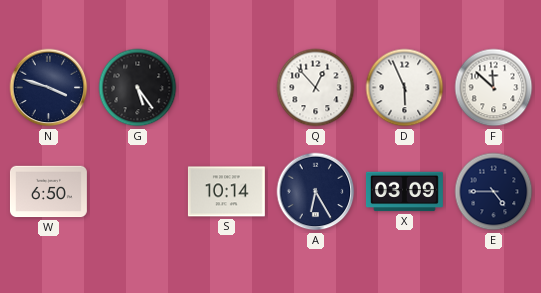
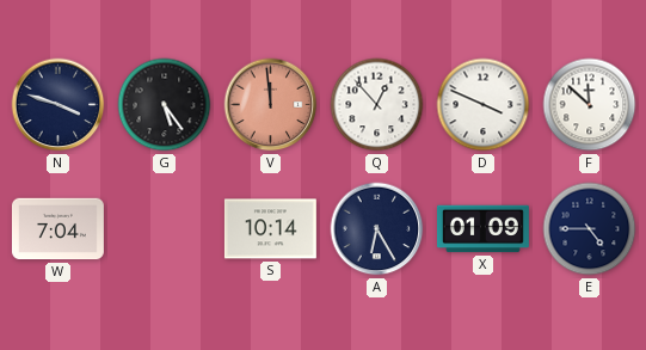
V: none -> 11:59
D: 5:56 -> 3:49
W: 6:50 -> 7:04
X: 03:09 -> 01:09
